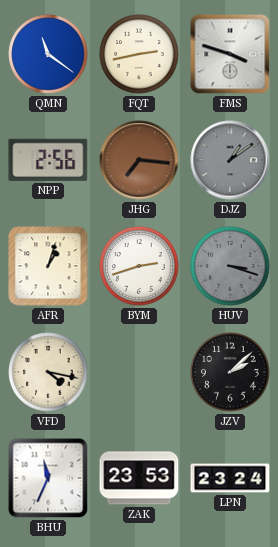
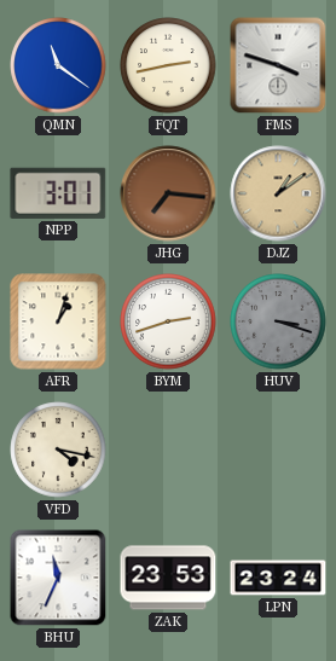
NPP: 2:56 -> 3:01
DJZ dial: grey -> champagne
JZV: 2:08 -> none
